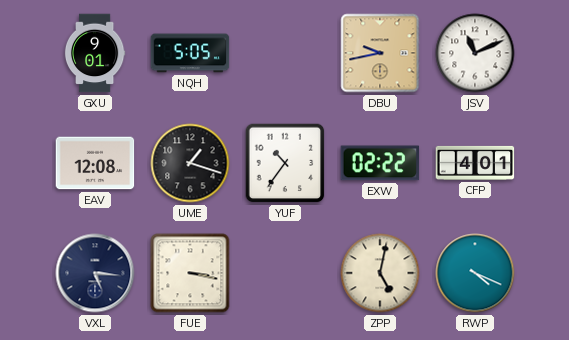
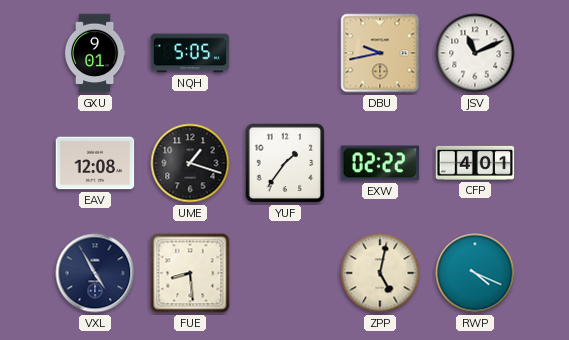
YUF: 10:36 -> 1:36
VXL: 5:16 -> 4:55
FUE: 3:17 -> 8:29
